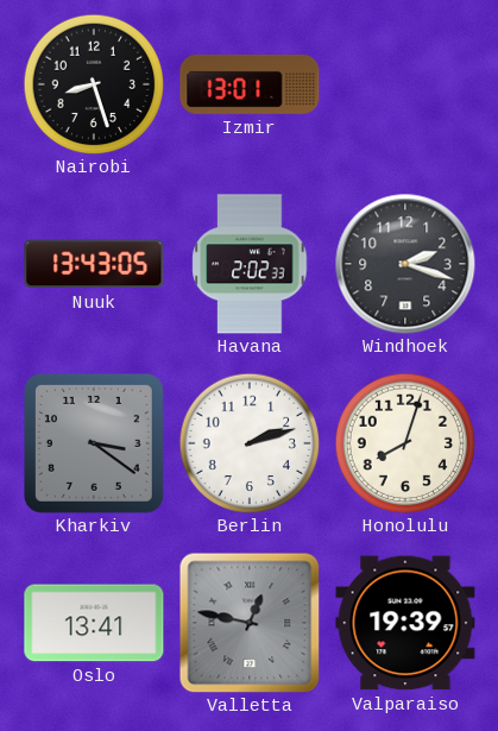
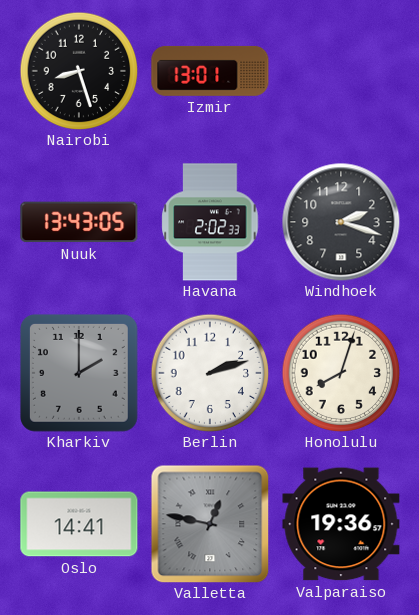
Kharkiv: 3:21 -> 2:00
Oslo: 13:41 -> 14:41
Valparaiso: 19:39 -> 19:36
